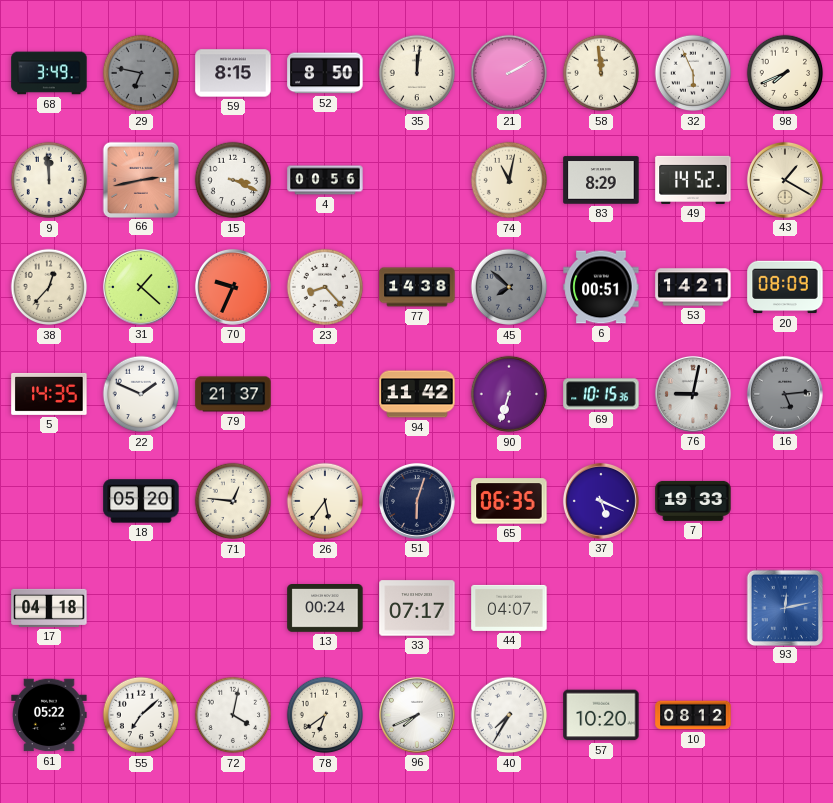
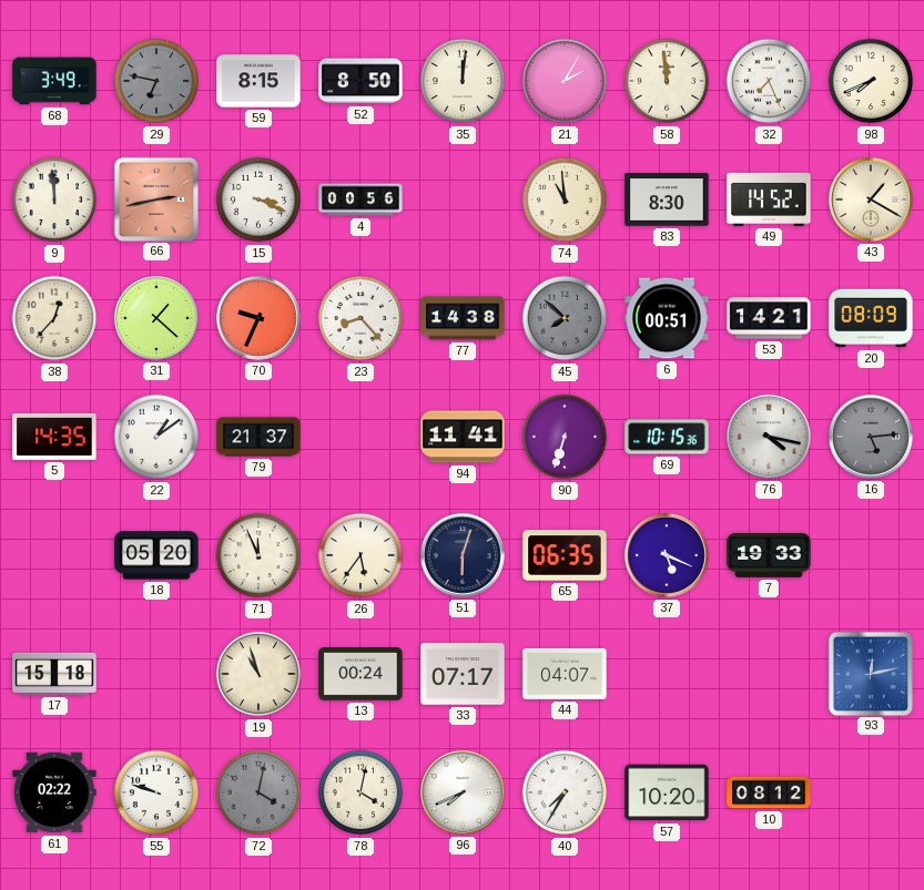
21: 2:10 -> 2:05
32: 5:56 -> 7:26
74: 11:02 -> 10:59
83: 8:29 -> 8:30
22: 1:49 -> 1:09
94: 11:42 -> 11:41
76: 9:02 -> 4:17
71: 12:46 -> 11:56
17: 04:18 -> 15:18
19: none -> 10:57
61: 05:22 -> 02:22
55: 7:08 -> 9:48
72 dial: white -> grey
78: 6:39 -> 4:02
